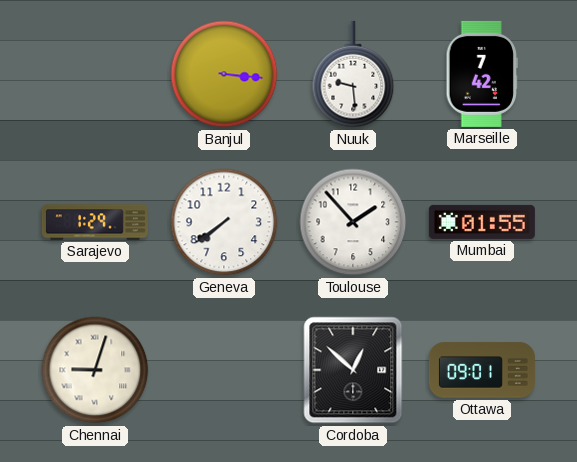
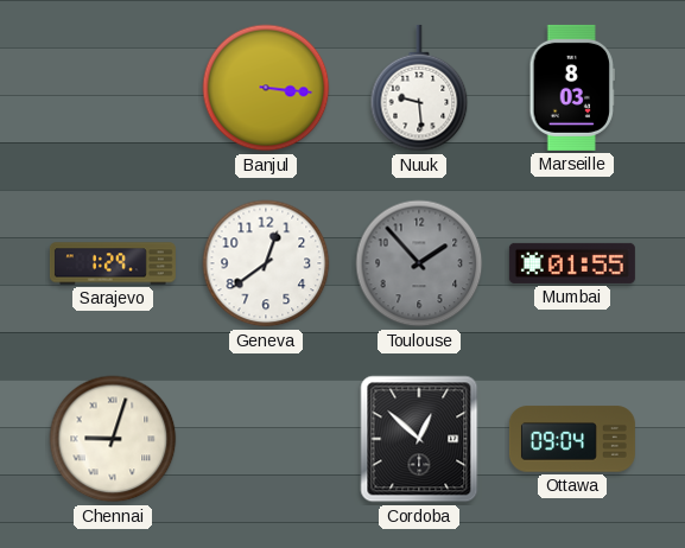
Marseille: 7:42 -> 8:03
Geneva: 7:39 -> 12:39
Toulouse dial: white -> grey
Ottawa: 09:01 -> 09:04
